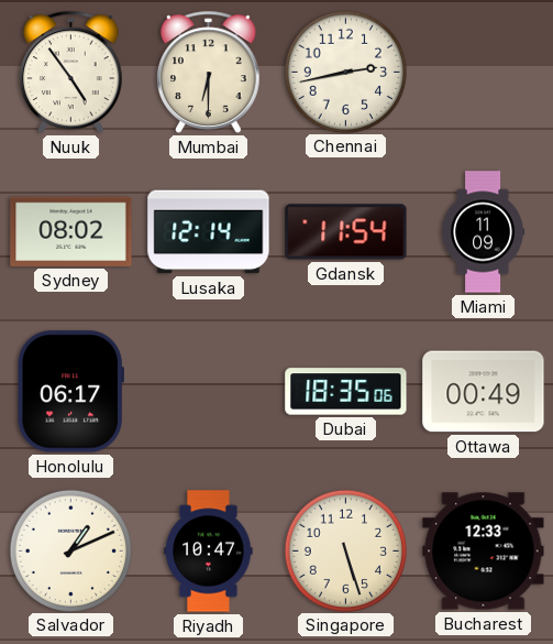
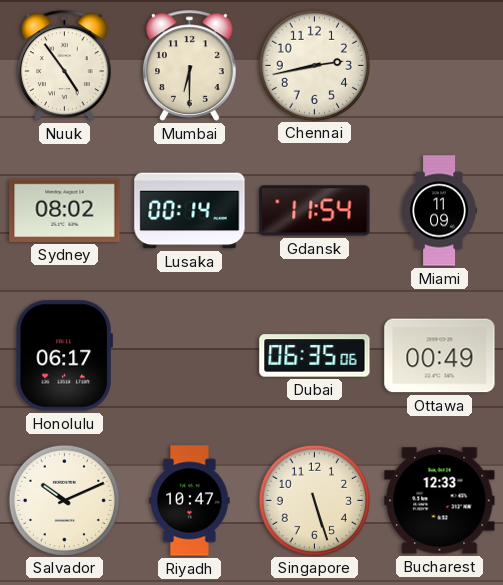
Lusaka: 12:14 -> 00:14
Dubai: 18:35 -> 06:35
Salvador: 1:11 -> 10:11
